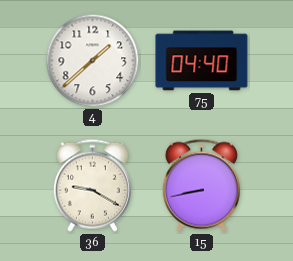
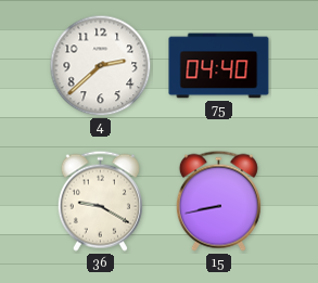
4: 1:38 -> 2:38
